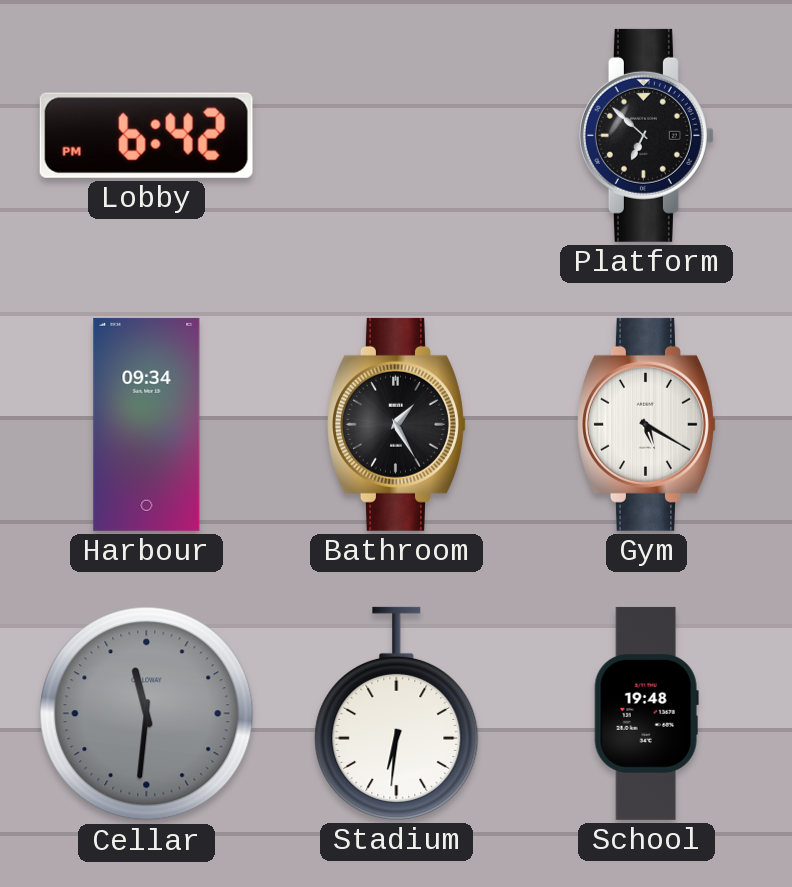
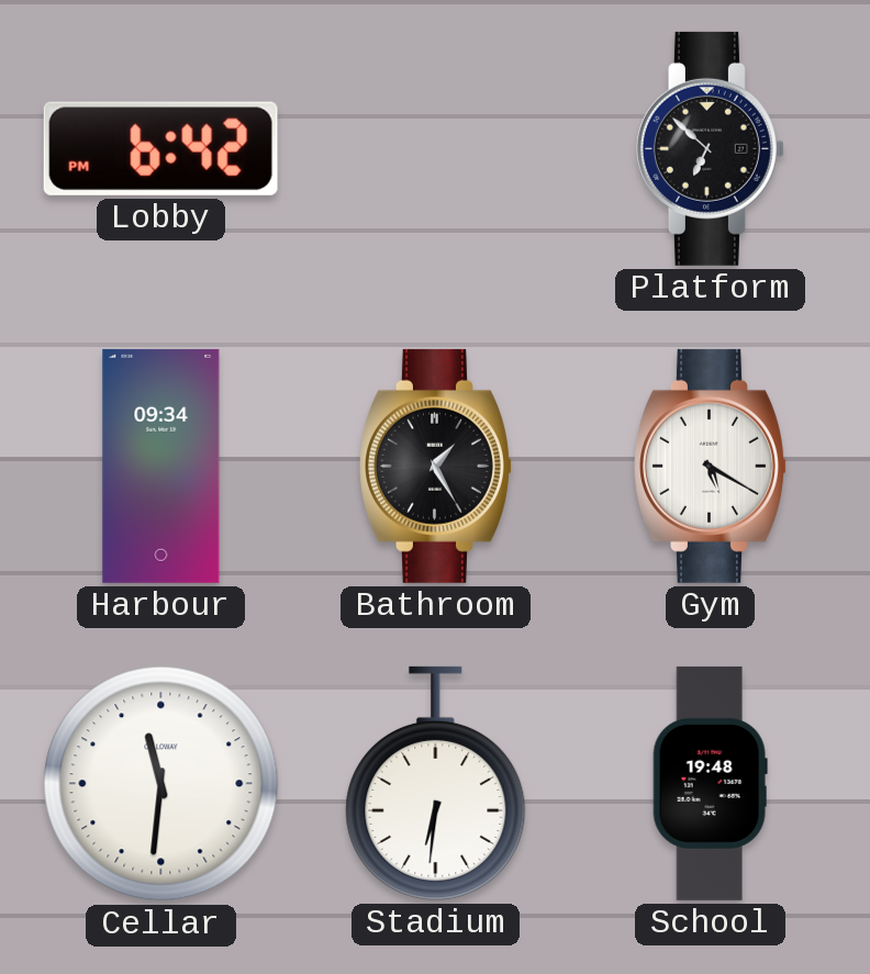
Cellar dial: grey -> white
